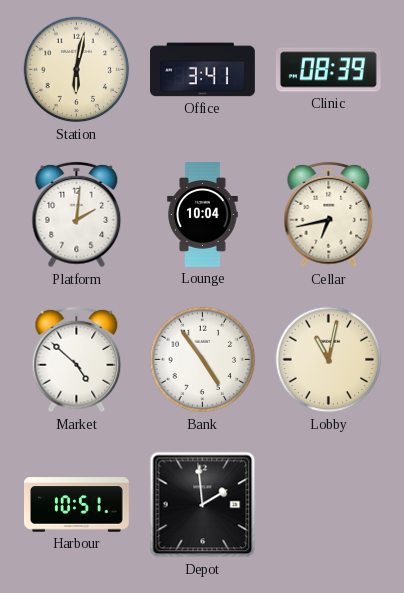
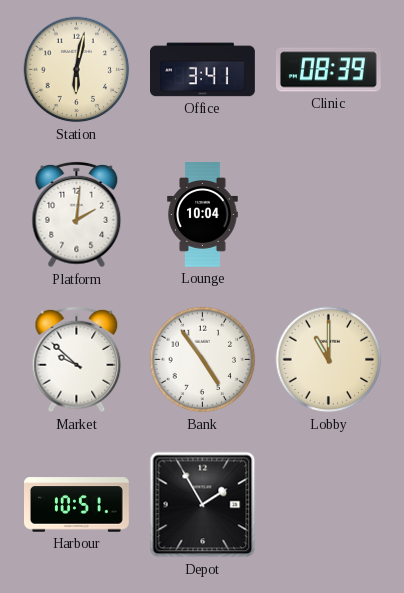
Cellar: 6:43 -> none
Market: 4:52 -> 9:52
Lobby: 11:02 -> 11:00
Depot: 1:59 -> 1:55
